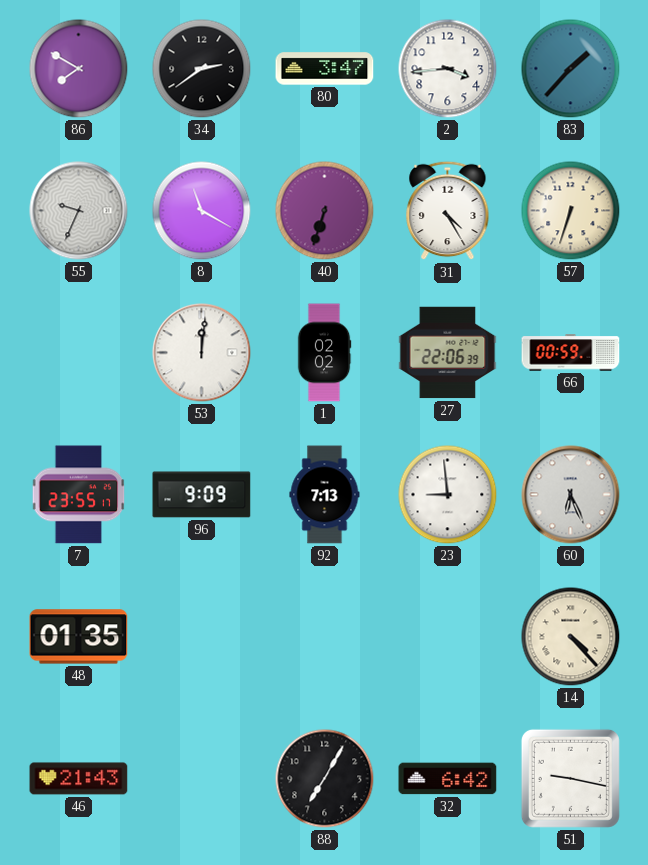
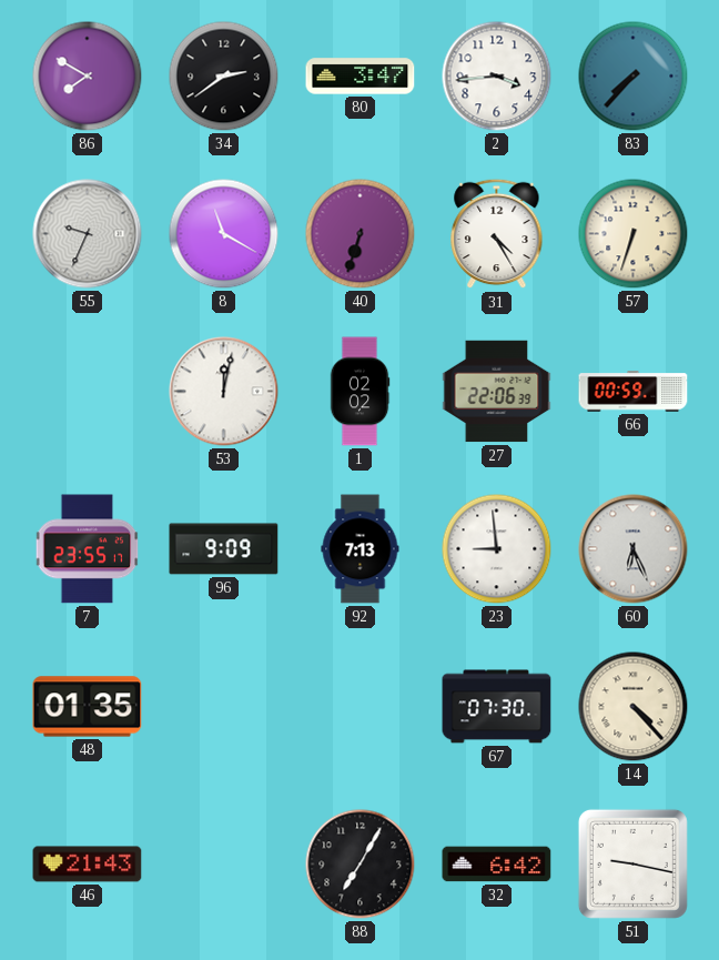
83: 1:37 -> 7:37
53: 12:01 -> 12:02
67: none -> 07:30
